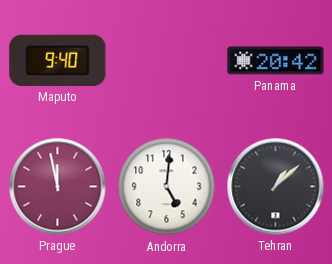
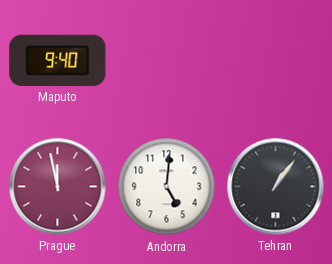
Panama: 20:42 -> none
Tehran: 1:08 -> 1:06
